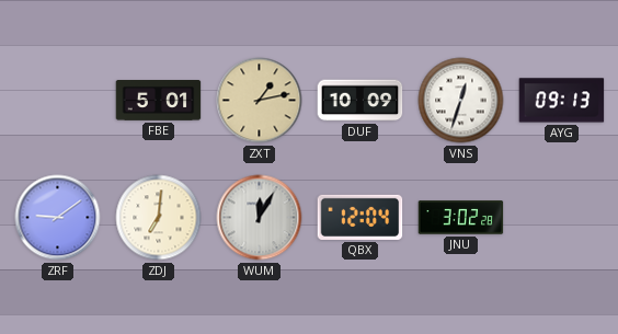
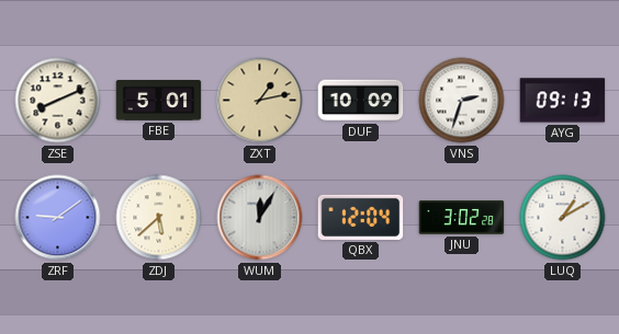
ZSE: none -> 8:11
VNS: 12:33 -> 2:33
ZDJ: 7:01 -> 5:38
LUQ: none -> 1:10
